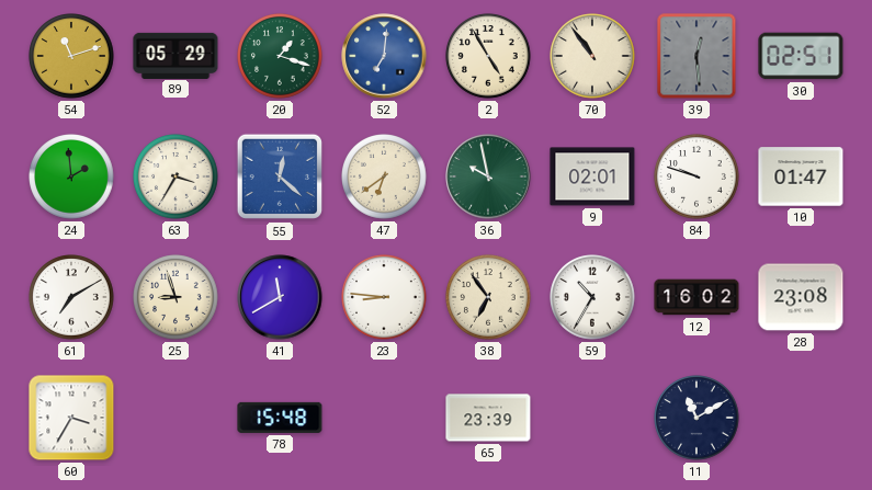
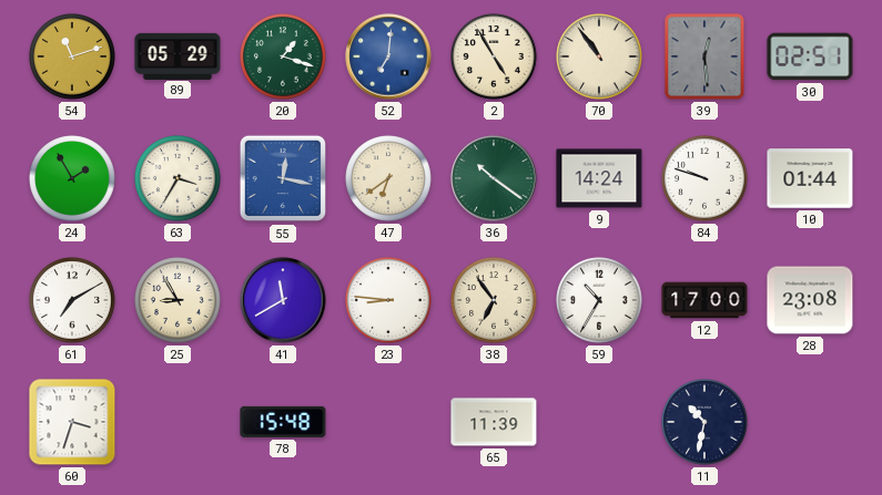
24: 1:59 -> 1:55
55: 12:22 -> 12:17
36: 9:58 -> 10:21
9: 02:01 -> 14:24
10: 01:47 -> 01:44
25: 8:57 -> 8:55
12: 16:02 -> 17:00
60: 3:35 -> 3:33
65: 23:39 -> 11:39
11: 11:10 -> 10:32
